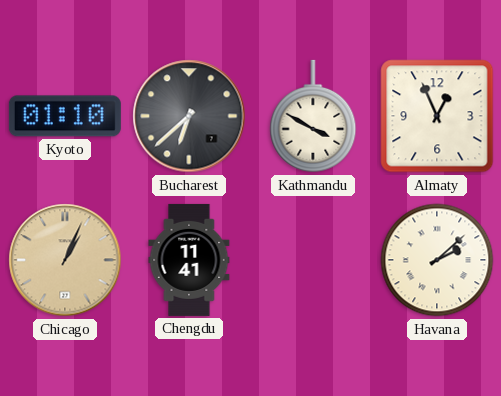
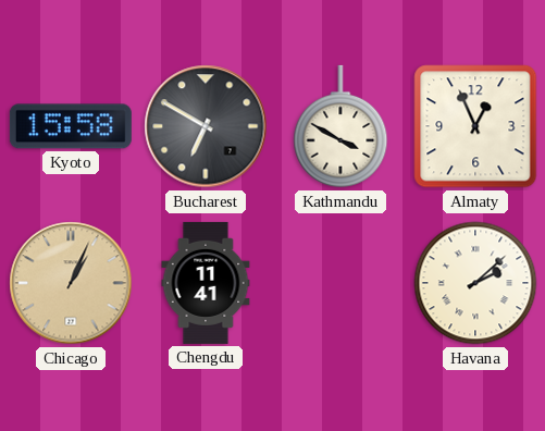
Kyoto: 01:10 -> 15:58
Bucharest: 6:38 -> 6:50
